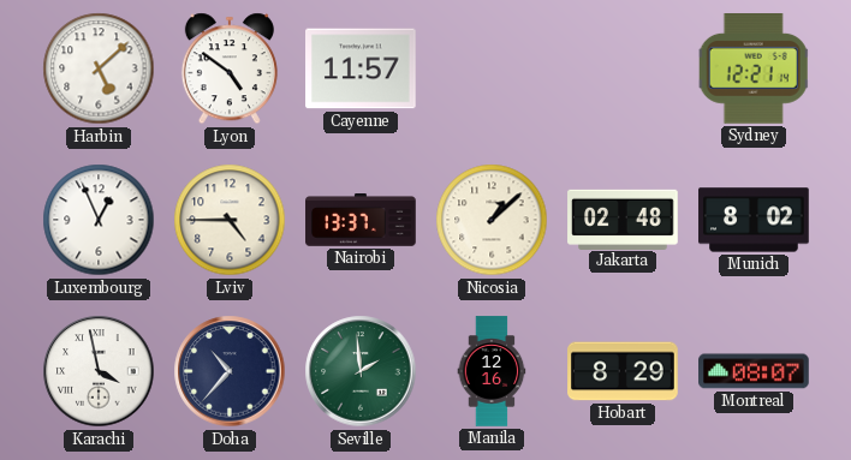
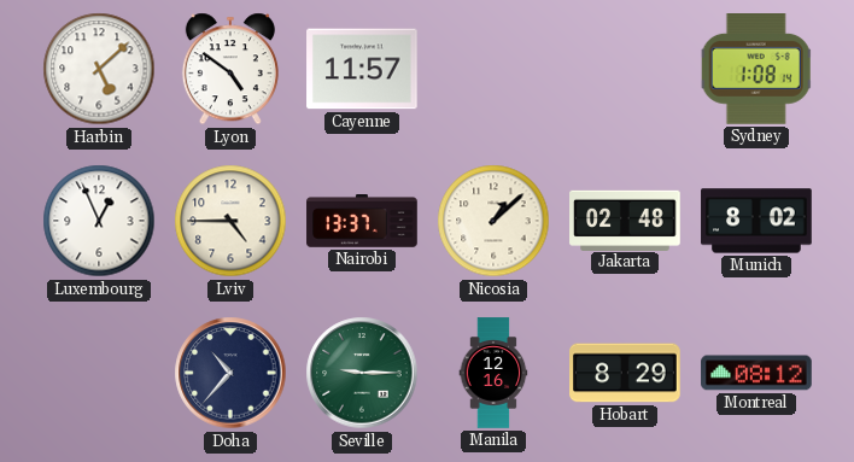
Sydney: 12:21 -> 1:08
Karachi: 3:58 -> none
Seville: 1:59 -> 9:15
Montreal: 08:07 -> 08:12
